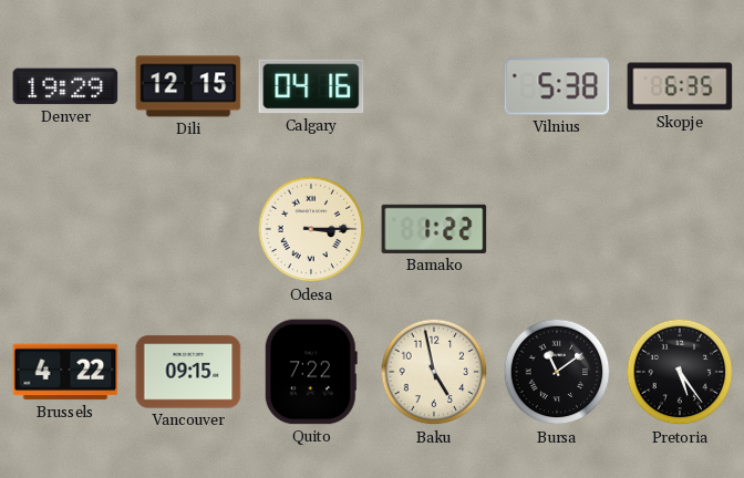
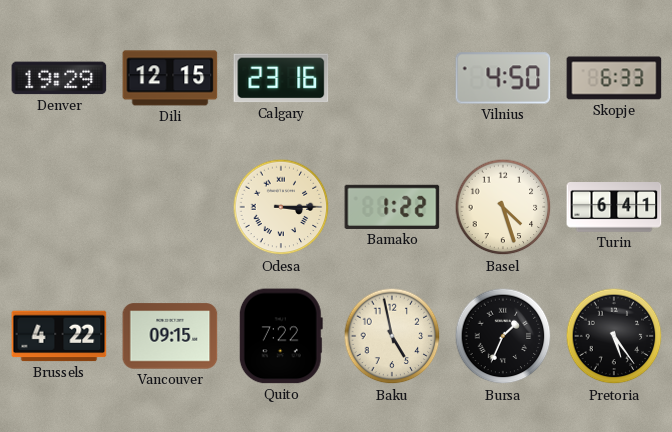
Calgary: 04:16 -> 23:16
Vilnius: 5:38 -> 4:50
Skopje: 6:35 -> 6:33
Basel: none -> 4:27
Turin: none -> 6:41
Bursa: 11:09 -> 1:34
